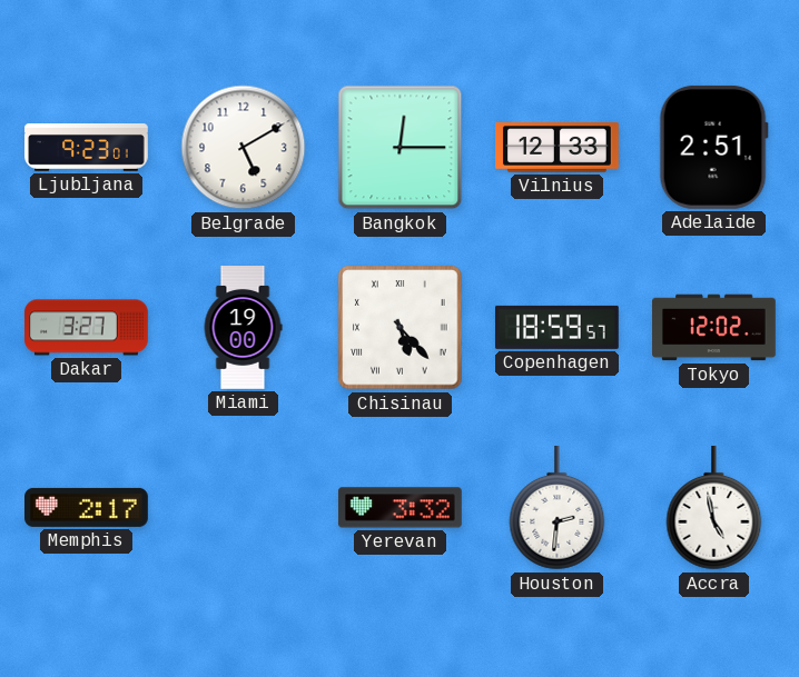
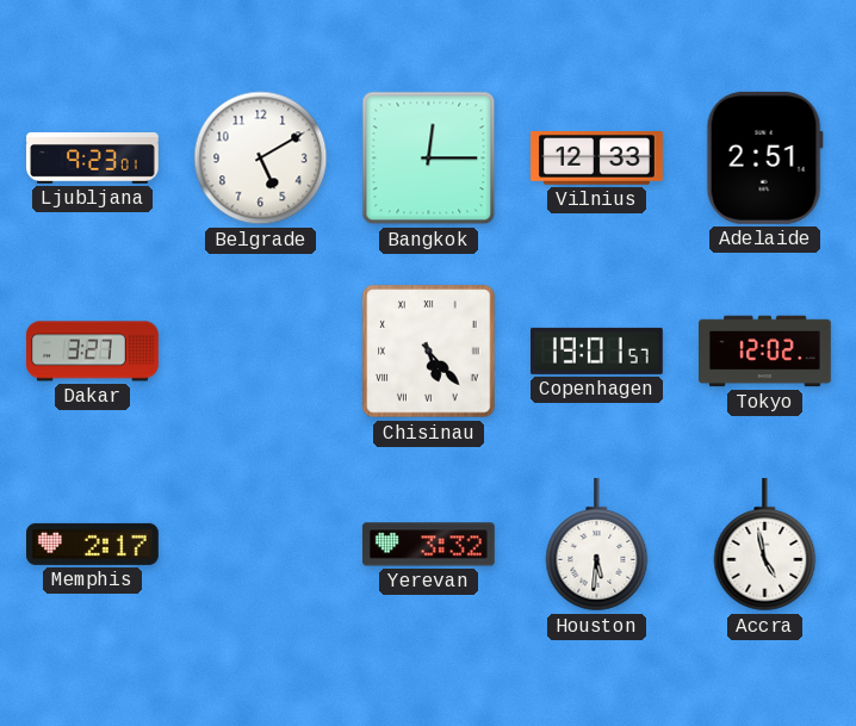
Miami: 19:00 -> none
Copenhagen: 18:59 -> 19:01
Houston: 2:31 -> 5:31
